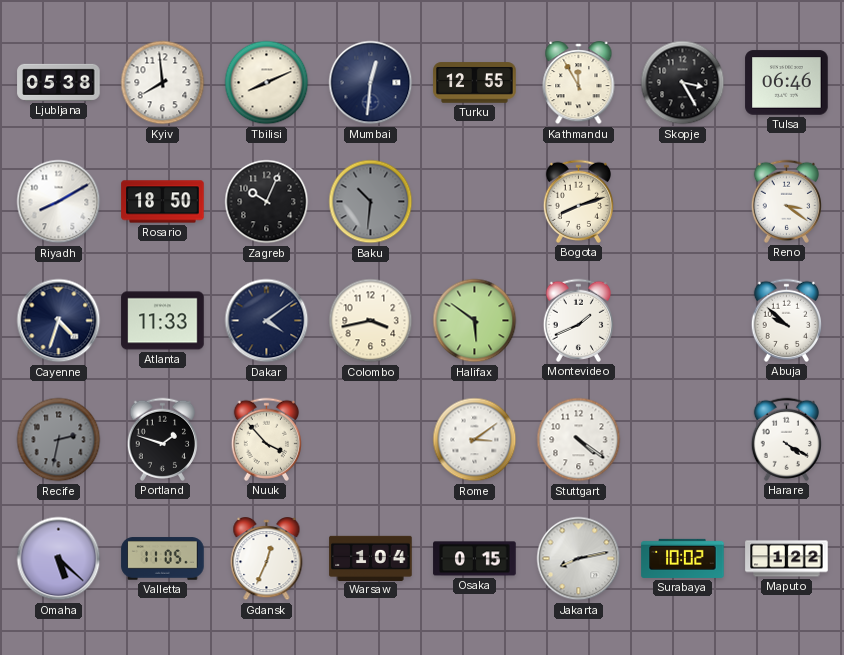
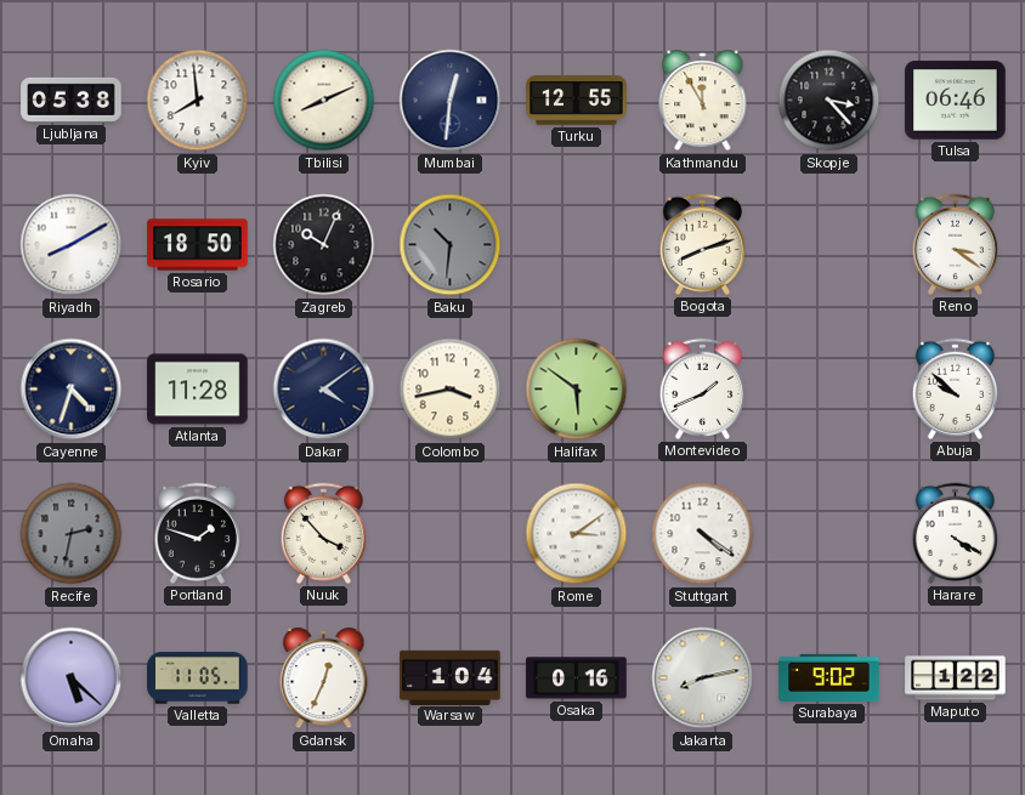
Skopje: 3:25 -> 3:23
Atlanta: 11:33 -> 11:28
Osaka: 0:15 -> 0:16
Surabaya: 10:02 -> 9:02
